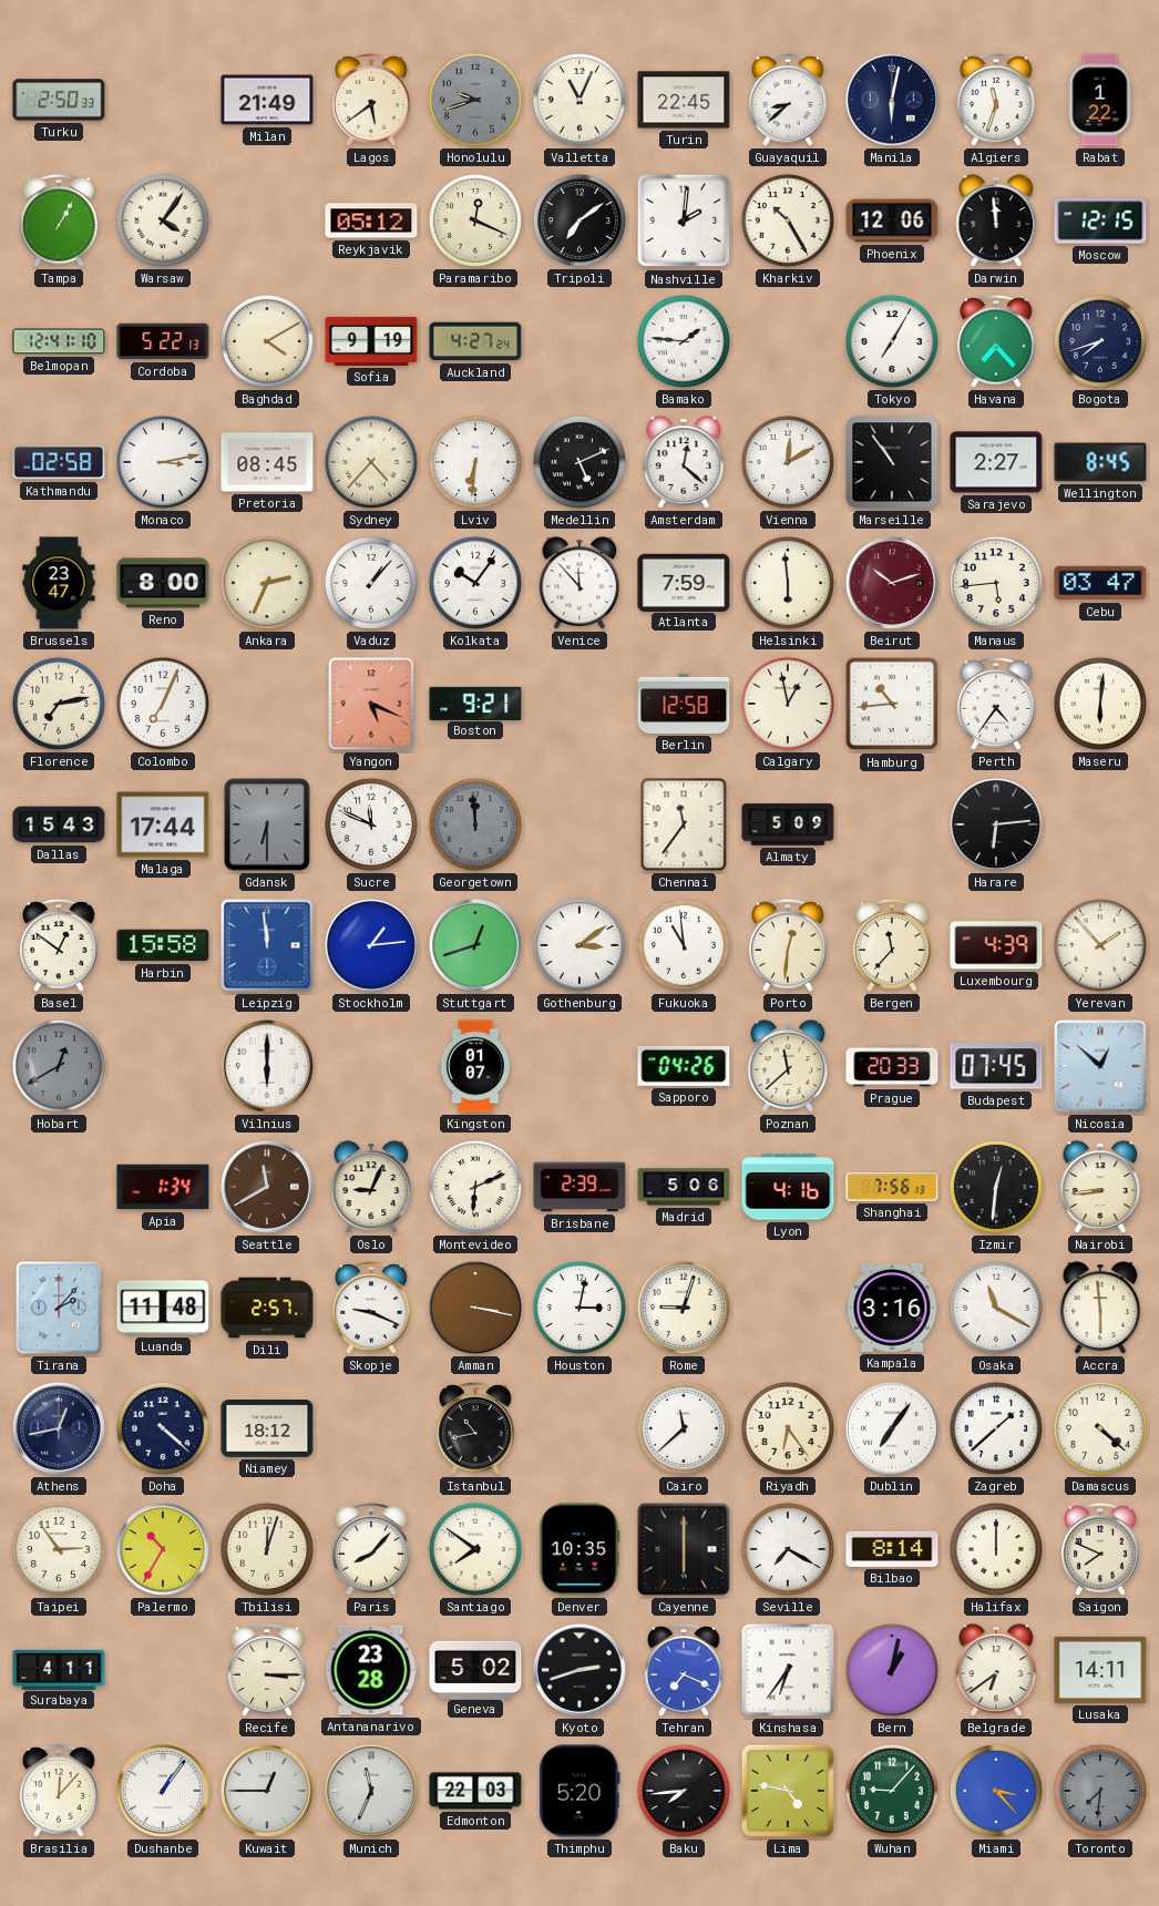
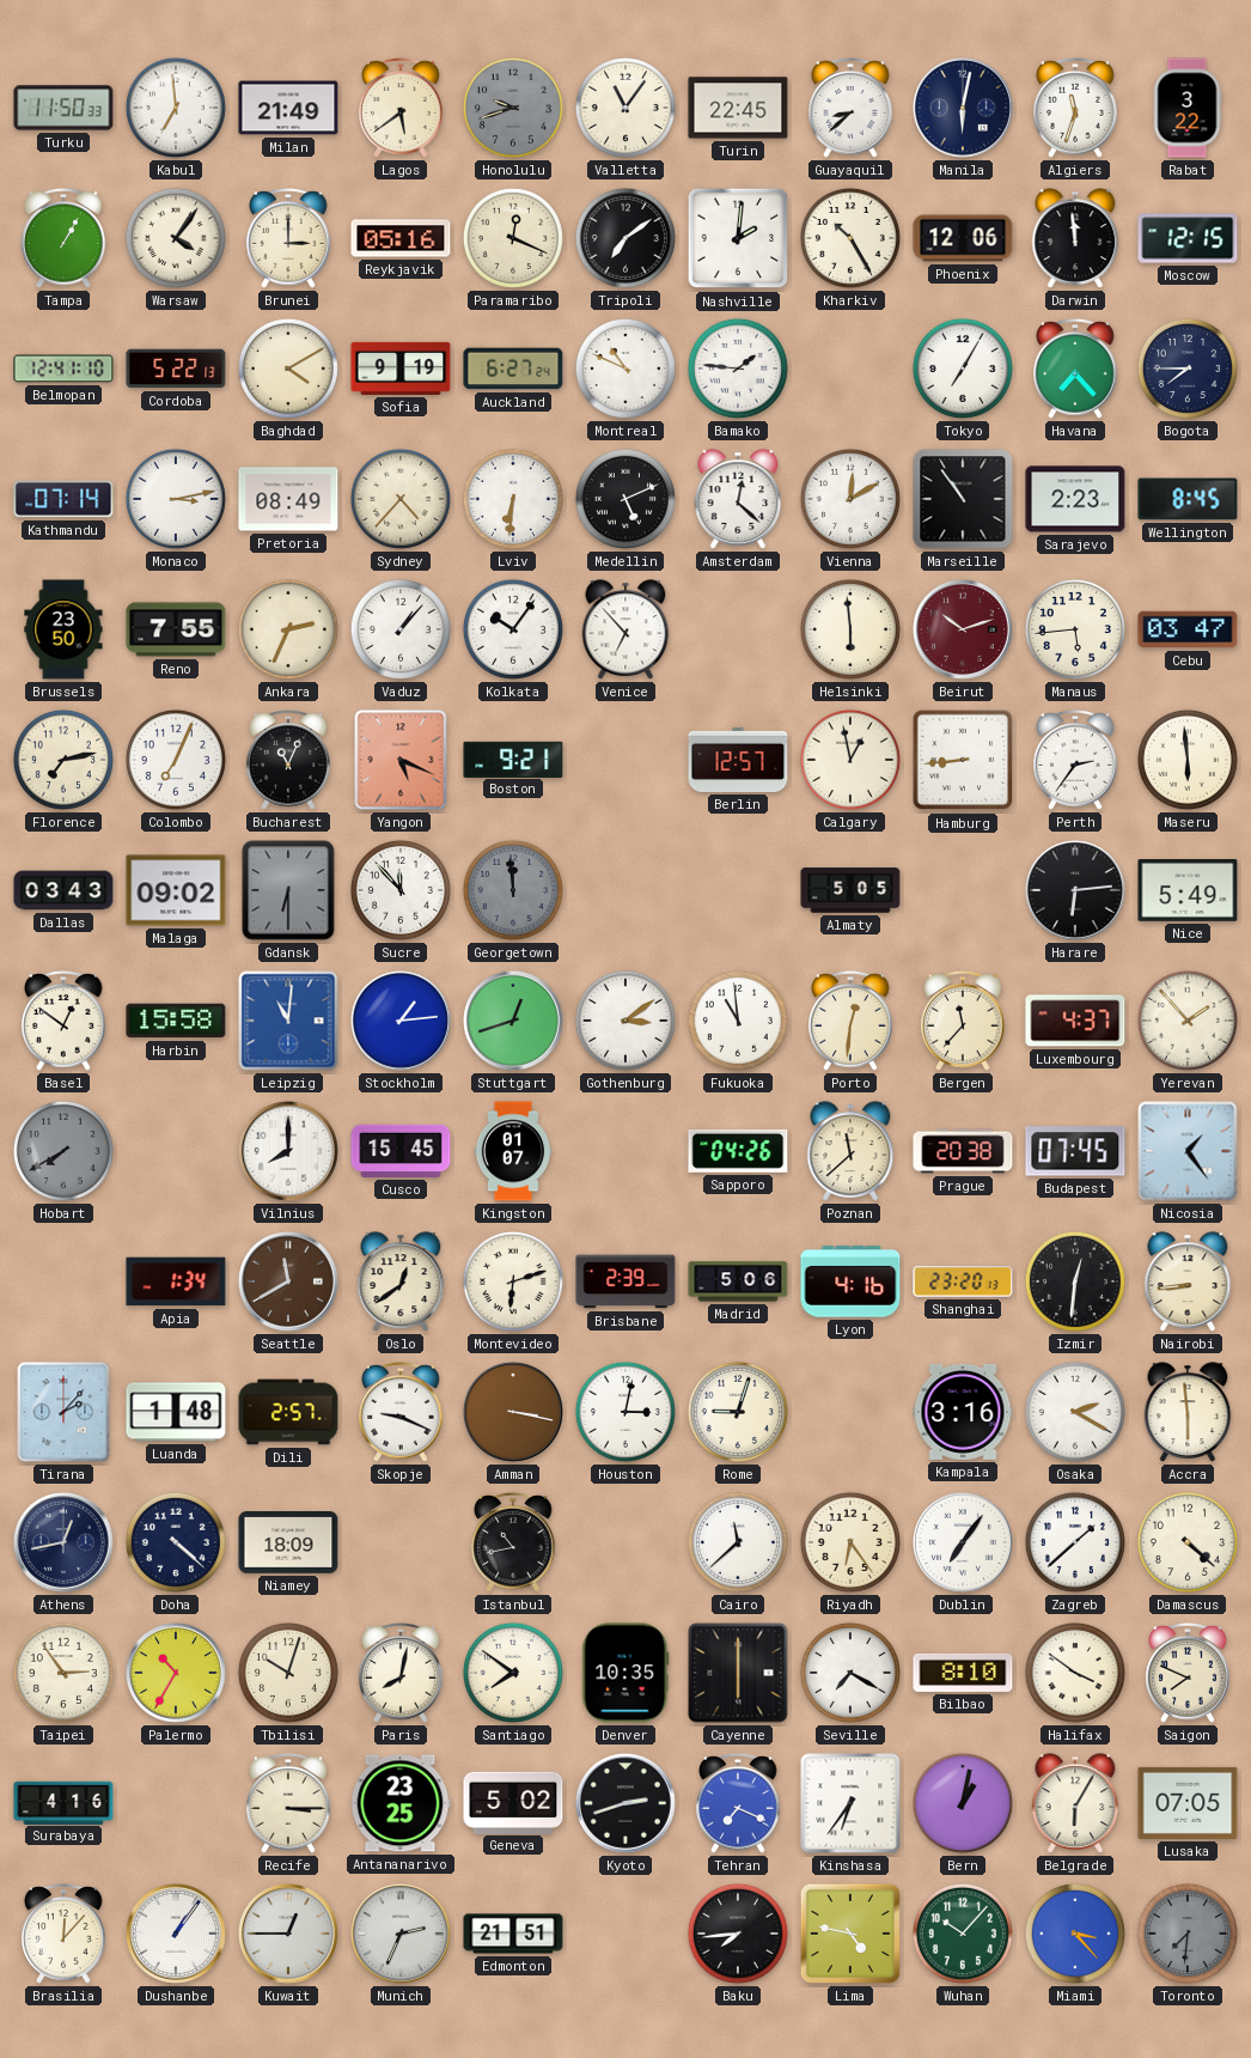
Turku: 2:50 -> 11:50
Kabul: none -> 6:59
Valletta: 11:04 -> 11:06
Rabat: 1:22 -> 3:22
Brunei: none -> 3:00
Reykjavik: 05:12 -> 05:16
Auckland: 4:27 -> 6:27
Montreal: none -> 10:49
Bogota: 7:42 -> 7:45
Kathmandu: 02:58 -> 07:14
Pretoria: 08:45 -> 08:49
Sarajevo: 2:27 -> 2:23
Brussels: 23:47 -> 23:50
Reno: 8:00 -> 7:55
Venice: 11:53 -> 6:53
Atlanta: 7:59 -> none
Bucharest: none -> 11:04
Berlin: 12:58 -> 12:57
Hamburg: 10:44 -> 8:44
Perth: 4:36 -> 2:36
Maseru: 6:01 -> 5:59
Dallas: 15:43 -> 03:43
Malaga: 17:44 -> 09:02
Sucre: 11:49 -> 11:53
Chennai: 11:36 -> none
Almaty: 5:09 -> 5:05
Nice: none -> 5:49
Leipzig: 11:59 -> 11:01
Luxembourg: 4:39 -> 4:37
Hobart: 12:40 -> 7:40
Vilnius: 6:00 -> 8:00
Cusco: none -> 15:45
Prague: 20:33 -> 20:38
Nicosia: 12:52 -> 1:24
Oslo: 9:04 -> 12:39
Montevideo: 6:11 -> 6:12
Shanghai: 7:56 -> 23:20
Luanda: 11:48 -> 1:48
Osaka: 11:20 -> 2:20
Niamey: 18:12 -> 18:09
Tbilisi: 12:03 -> 10:03
Paris: 8:07 -> 8:02
Bilbao: 8:14 -> 8:10
Halifax: 12:00 -> 3:51
Surabaya: 4:11 -> 4:16
Antananarivo: 23:28 -> 23:25
Belgrade: 6:39 -> 6:05
Lusaka: 14:11 -> 07:05
Munich: 11:34 -> 2:34
Edmonton: 22:03 -> 21:51
Thimphu: 5:20 -> none
Wuhan: 9:07 -> 10:07
